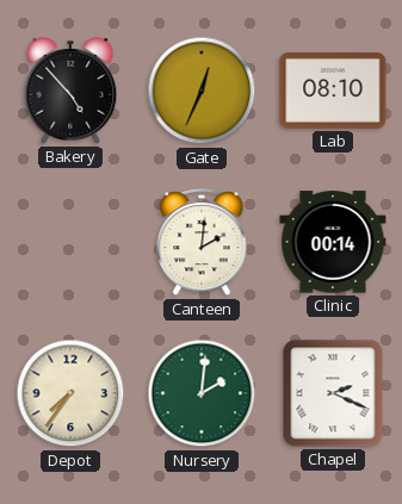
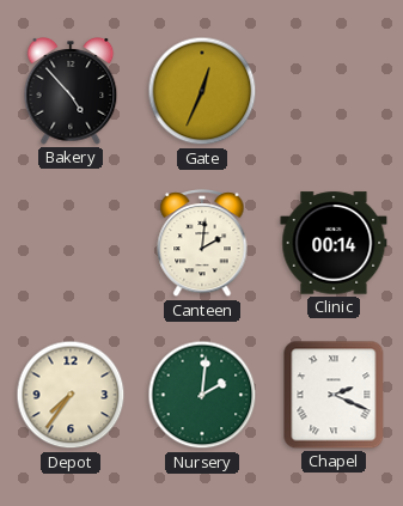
Lab: 08:10 -> none
